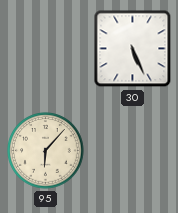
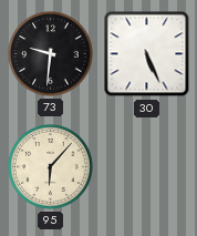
73: none -> 9:31
